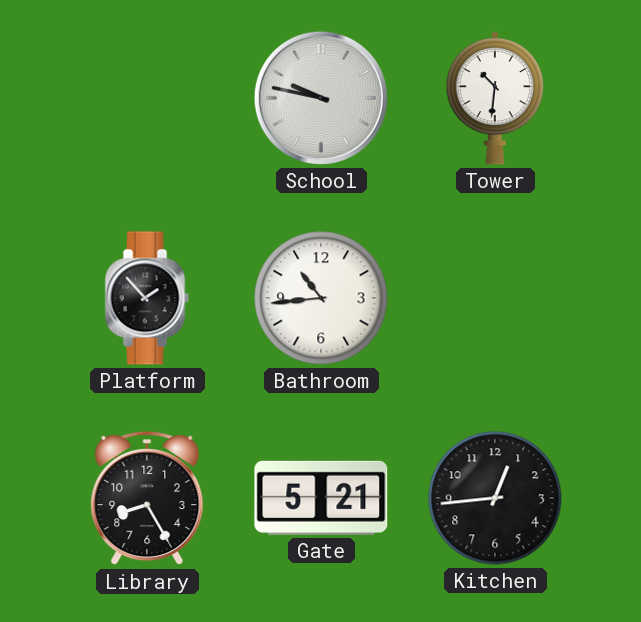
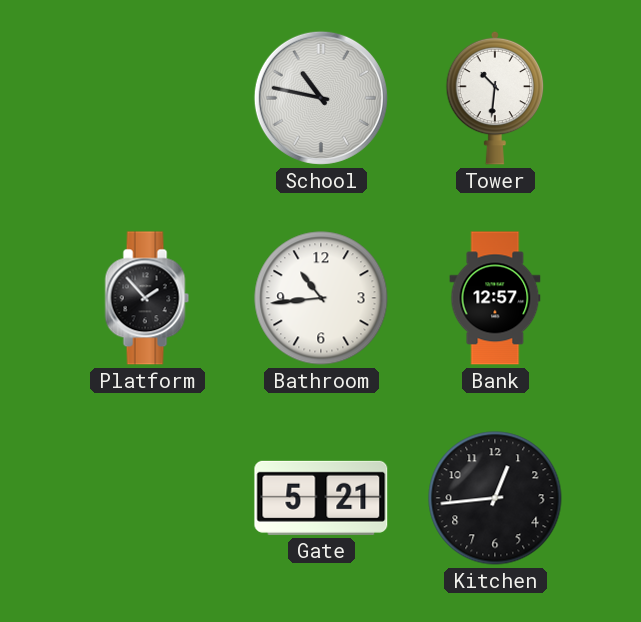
School: 9:47 -> 10:47
Bank: none -> 12:57
Library: 8:25 -> none
